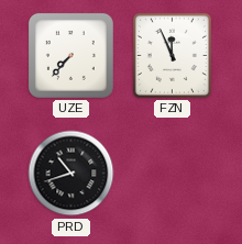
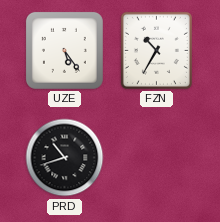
UZE: 7:37 -> 5:24
FZN: 11:56 -> 10:35
